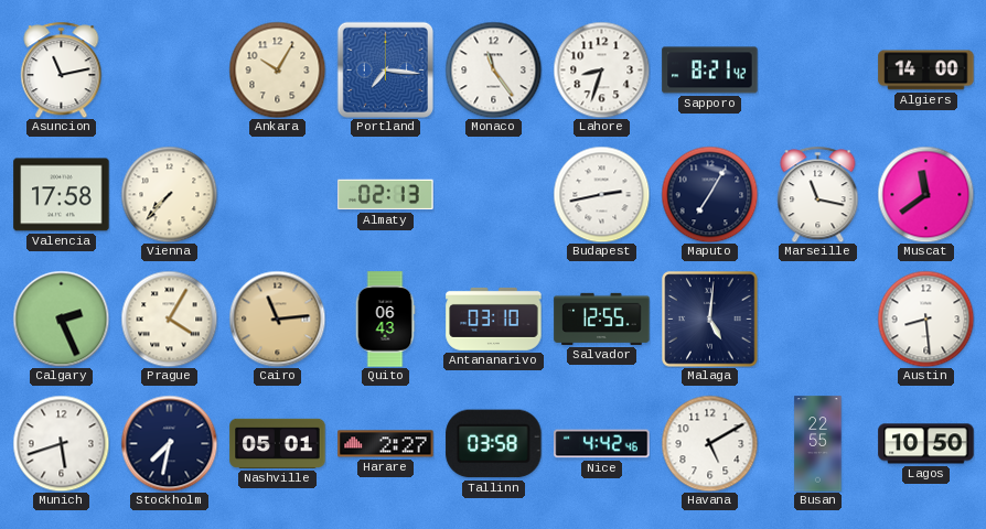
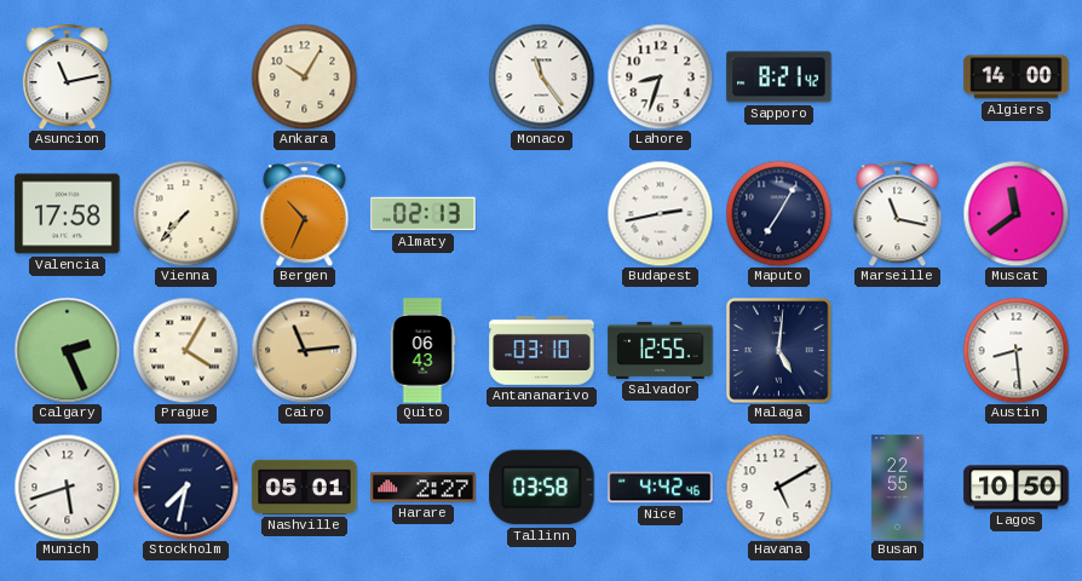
Portland: 7:16 -> none
Bergen: none -> 10:34
